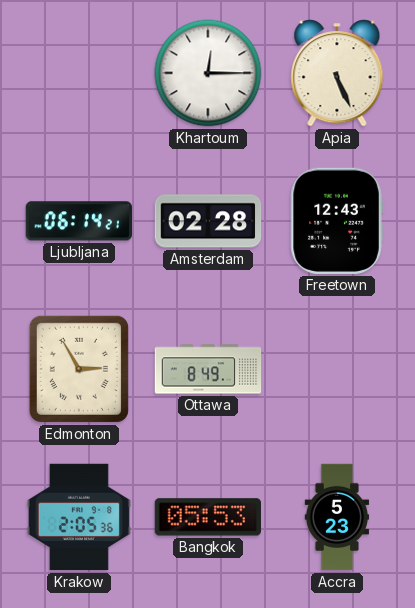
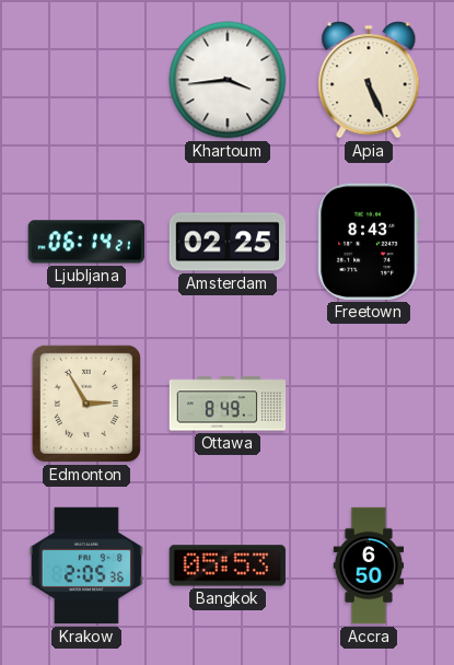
Khartoum: 12:15 -> 3:44
Amsterdam: 02:28 -> 02:25
Freetown: 12:43 -> 8:43
Accra: 5:23 -> 6:50
